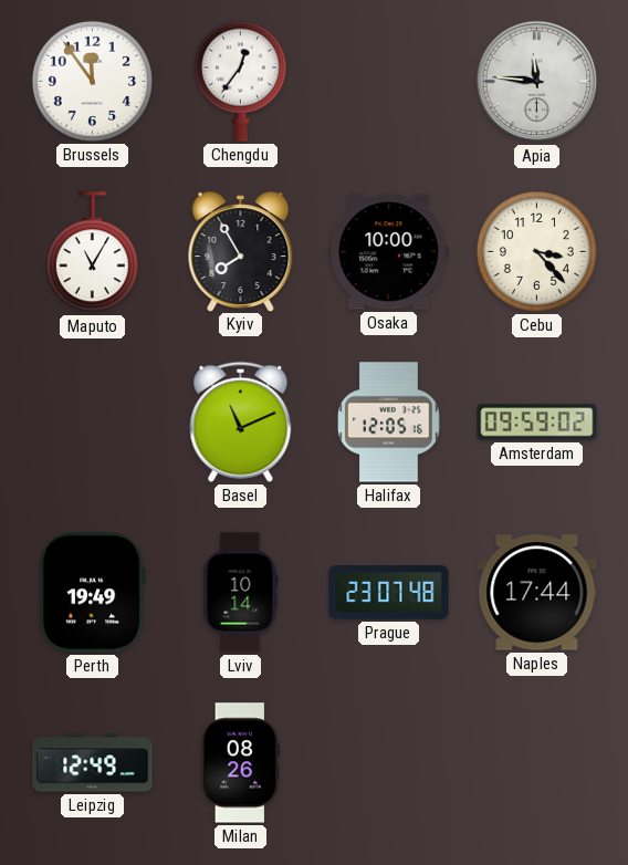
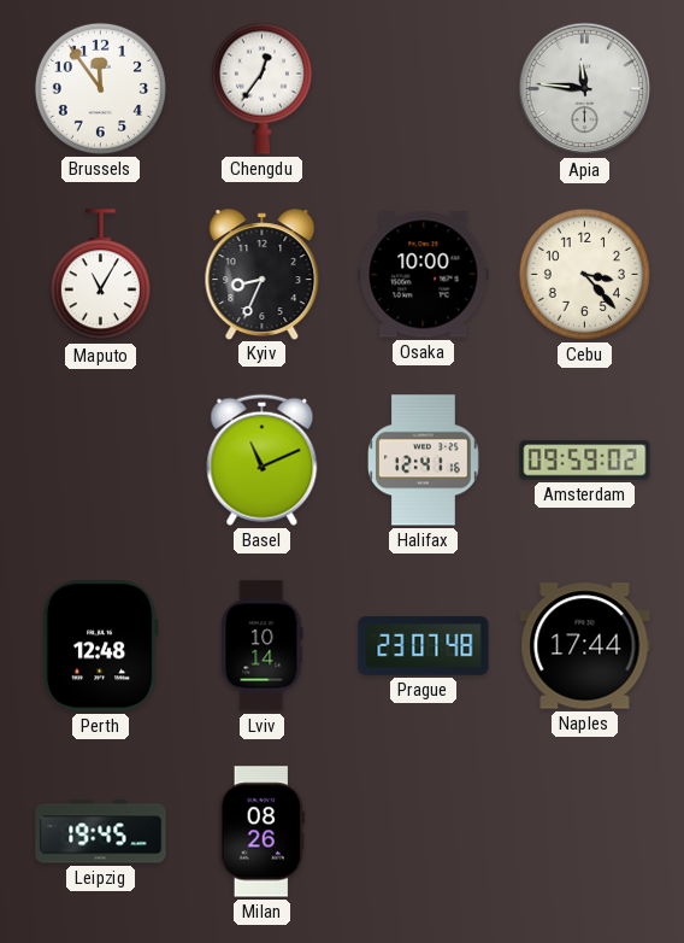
Kyiv: 7:55 -> 8:34
Halifax: 12:05 -> 12:41
Perth: 19:49 -> 12:48
Leipzig: 12:49 -> 19:45
